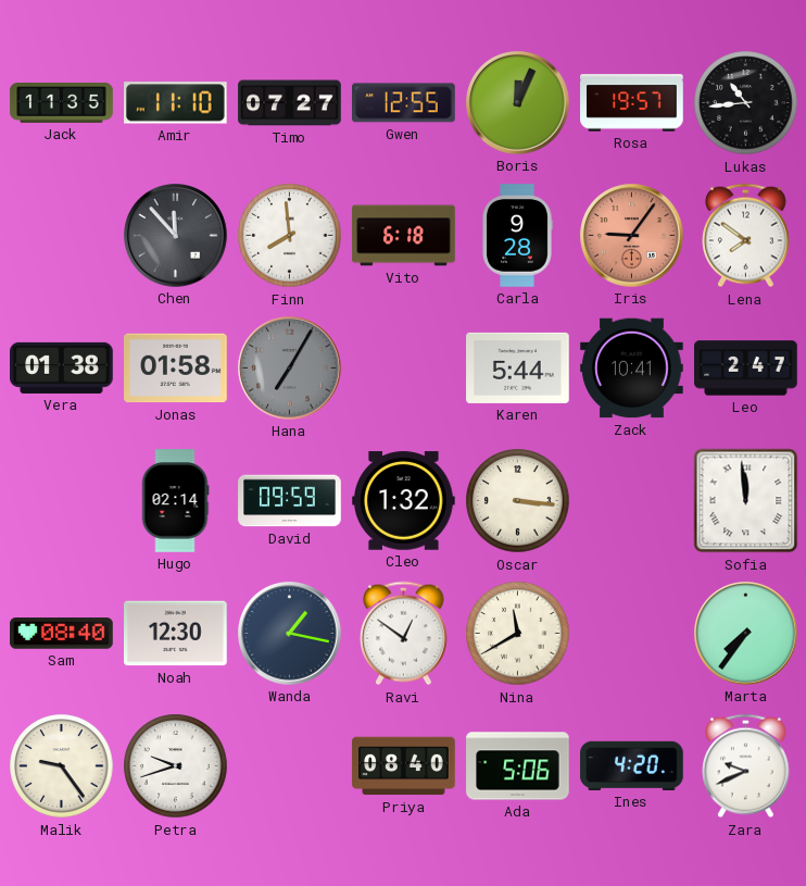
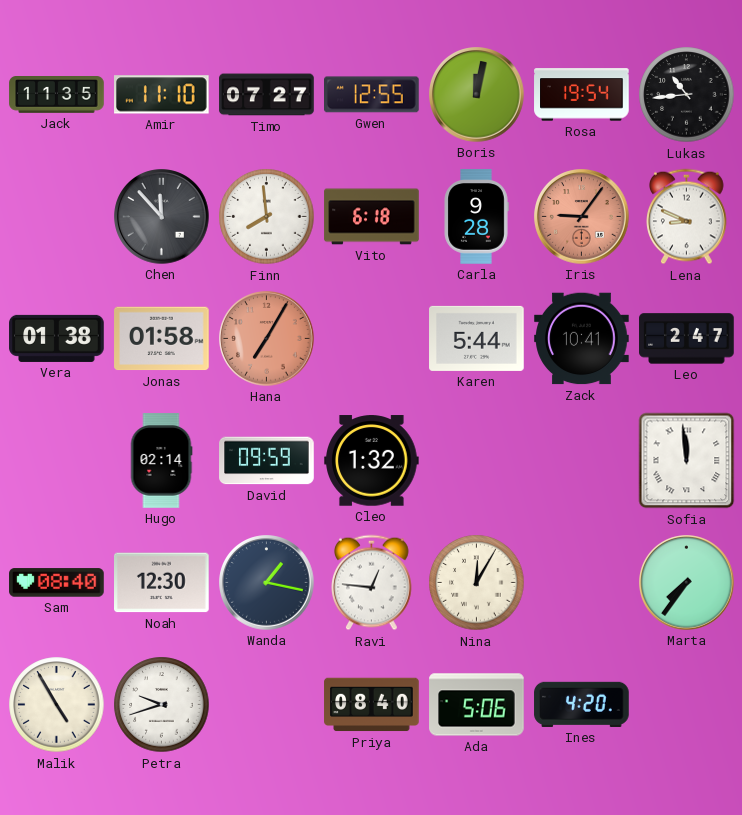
Boris: 12:04 -> 12:02
Rosa: 19:57 -> 19:54
Lena: 7:51 -> 8:49
Hana dial: grey -> salmon
Oscar: 3:16 -> none
Ravi: 12:51 -> 12:46
Nina: 11:40 -> 12:05
Malik: 9:24 -> 4:55
Zara: 9:41 -> none
